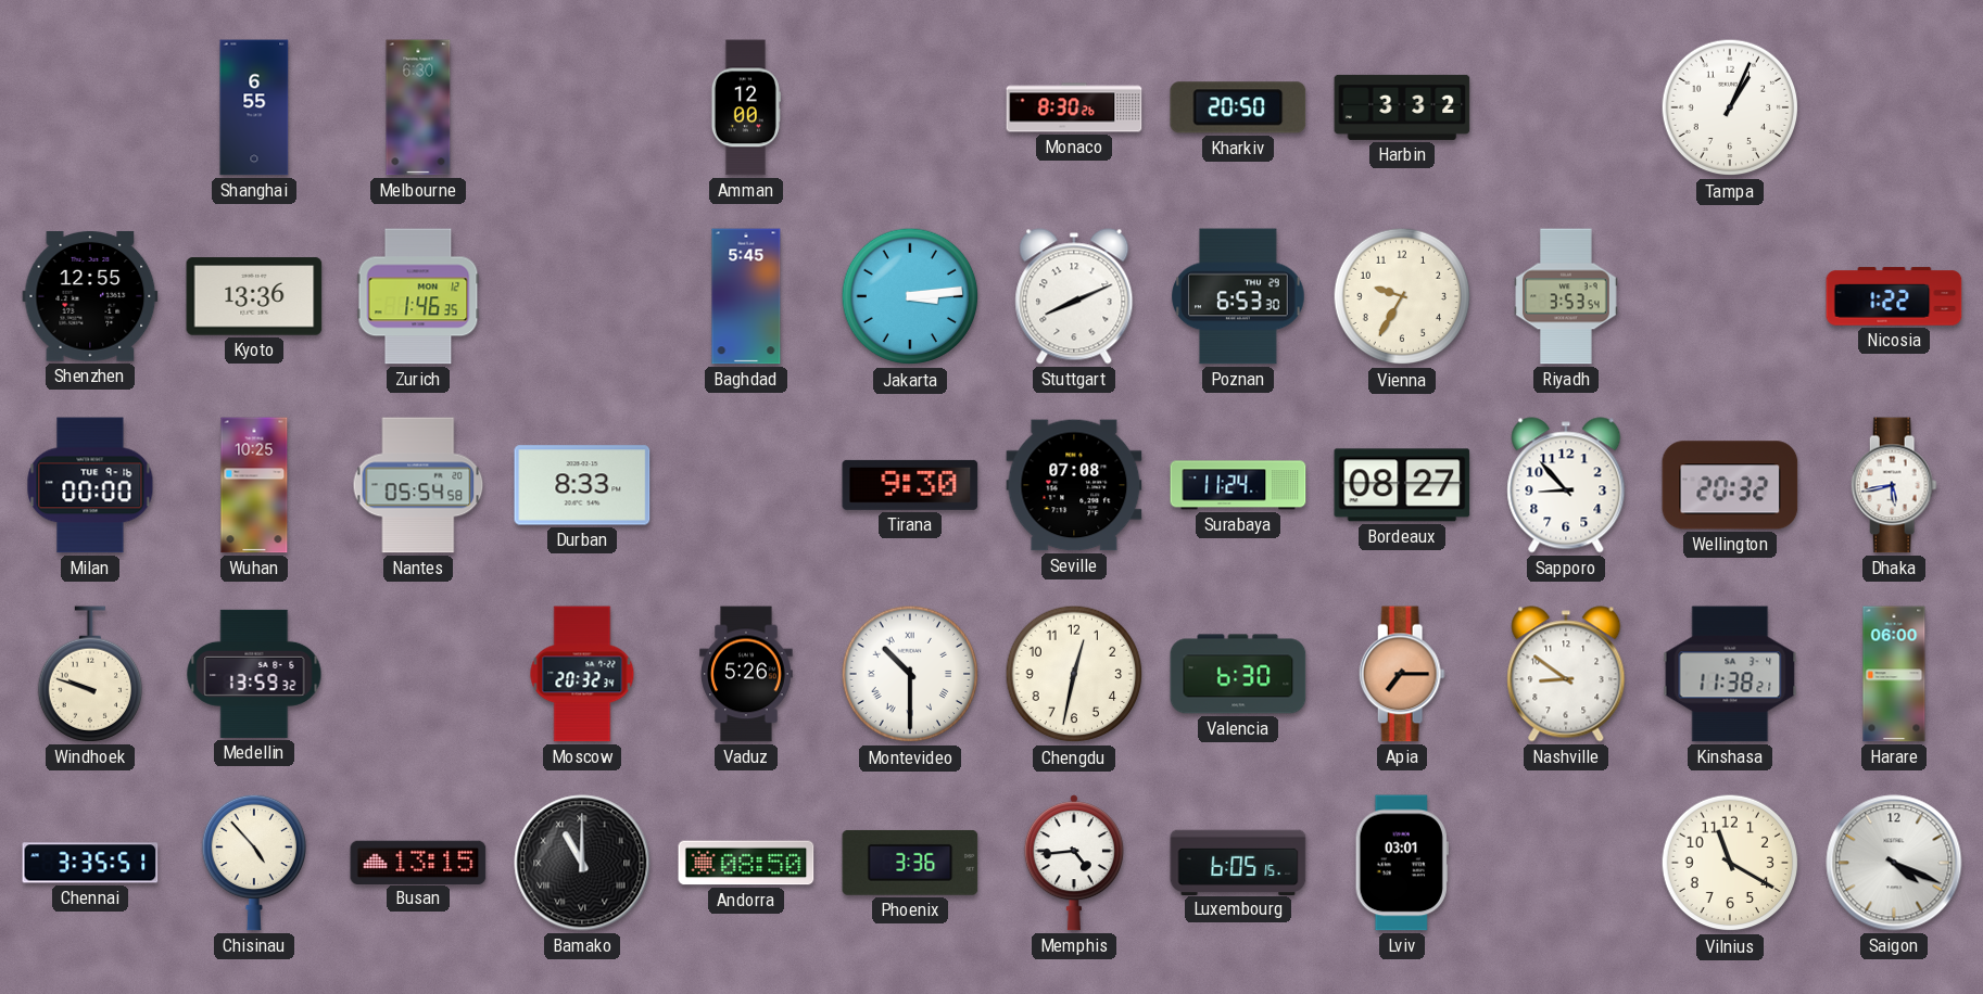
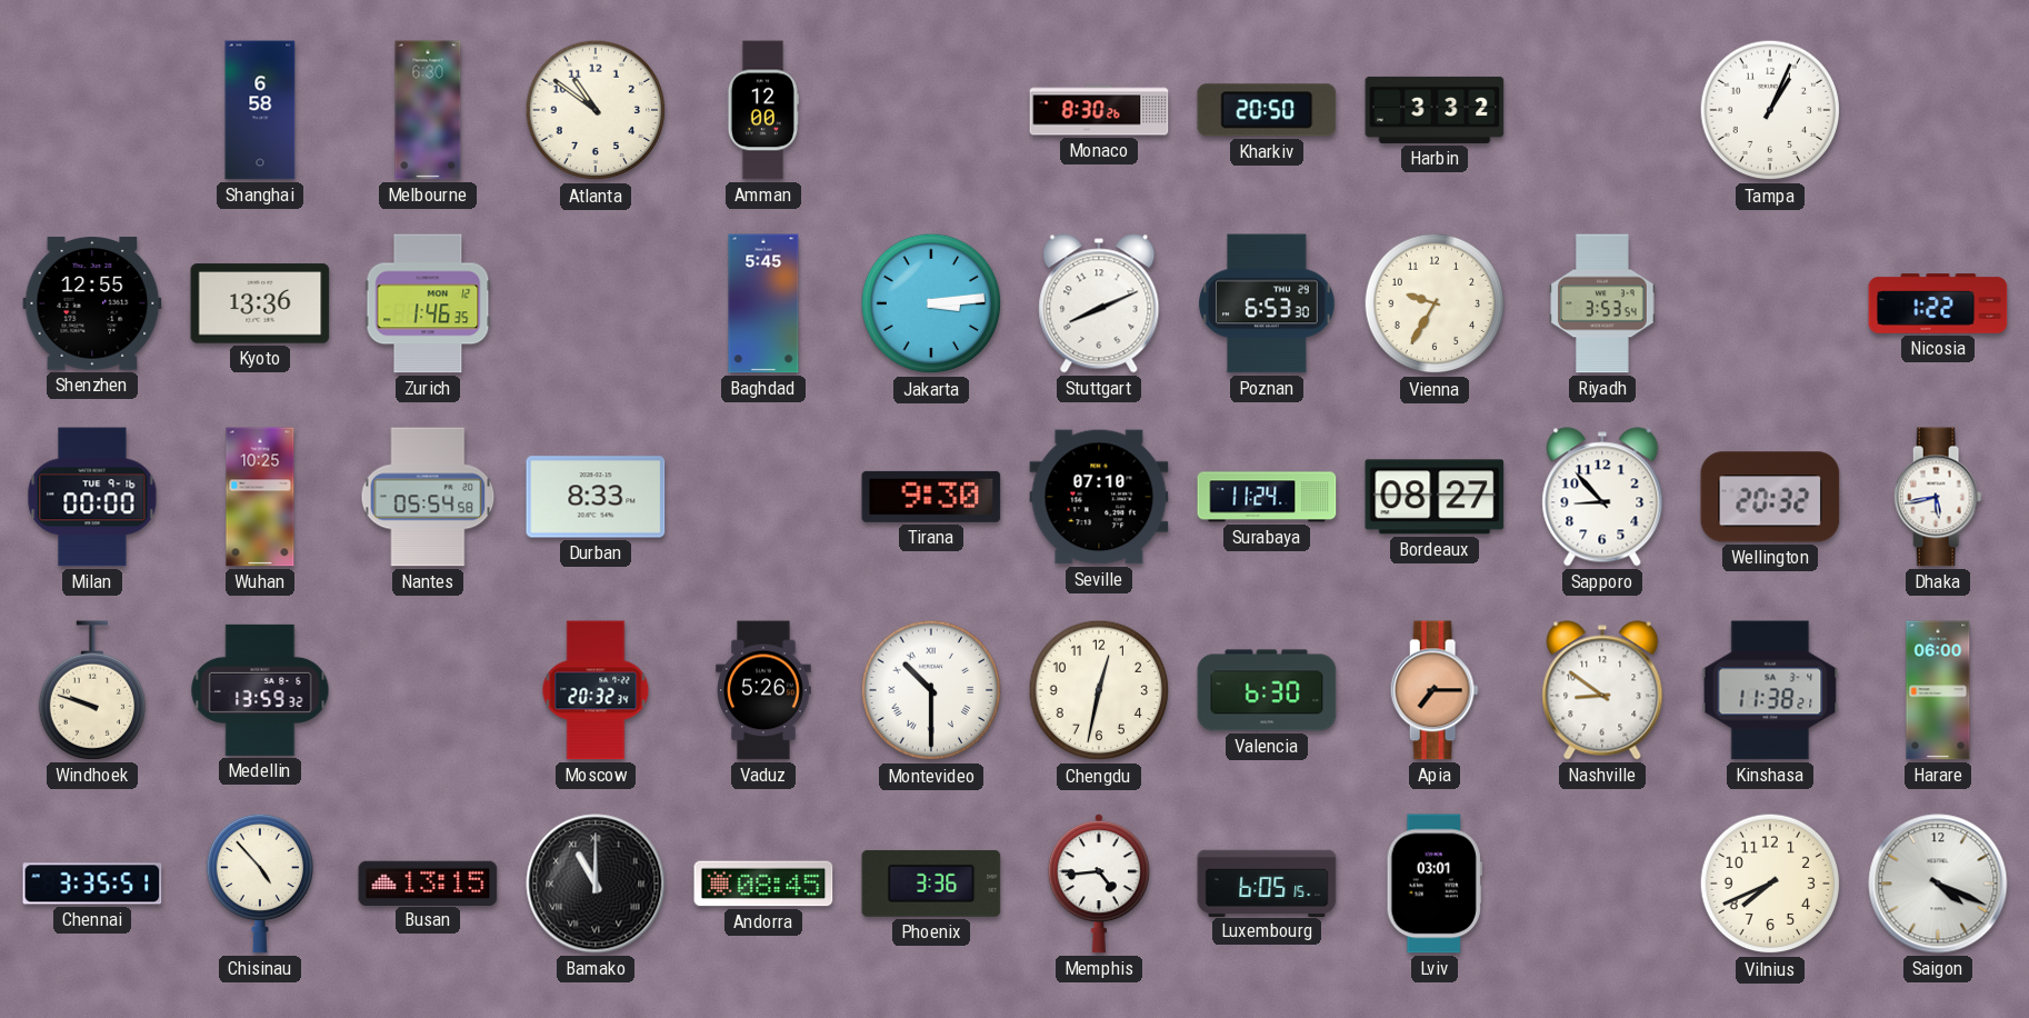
Shanghai: 6:55 -> 6:58
Atlanta: none -> 10:51
Seville: 07:08 -> 07:10
Andorra: 08:50 -> 08:45
Vilnius: 11:20 -> 7:41
